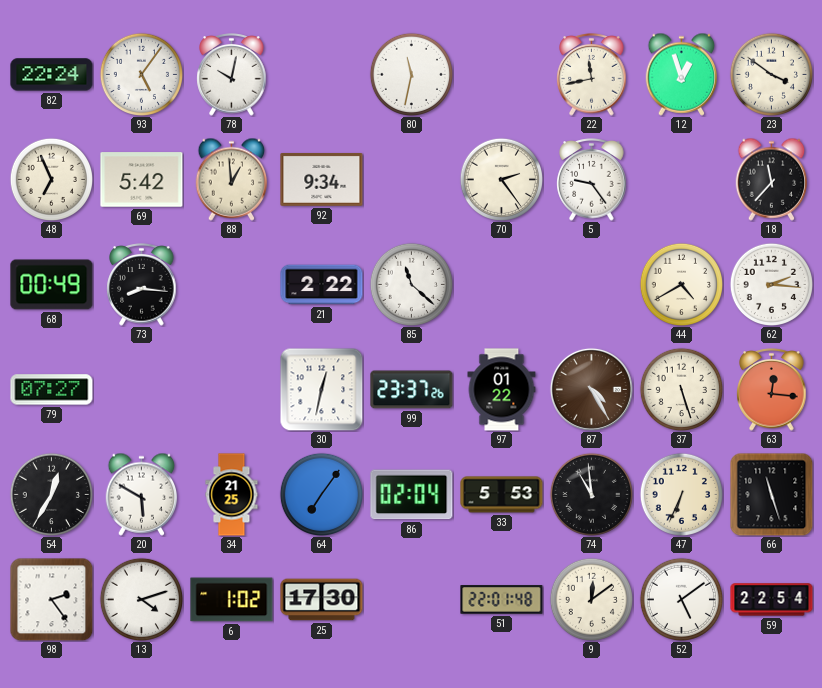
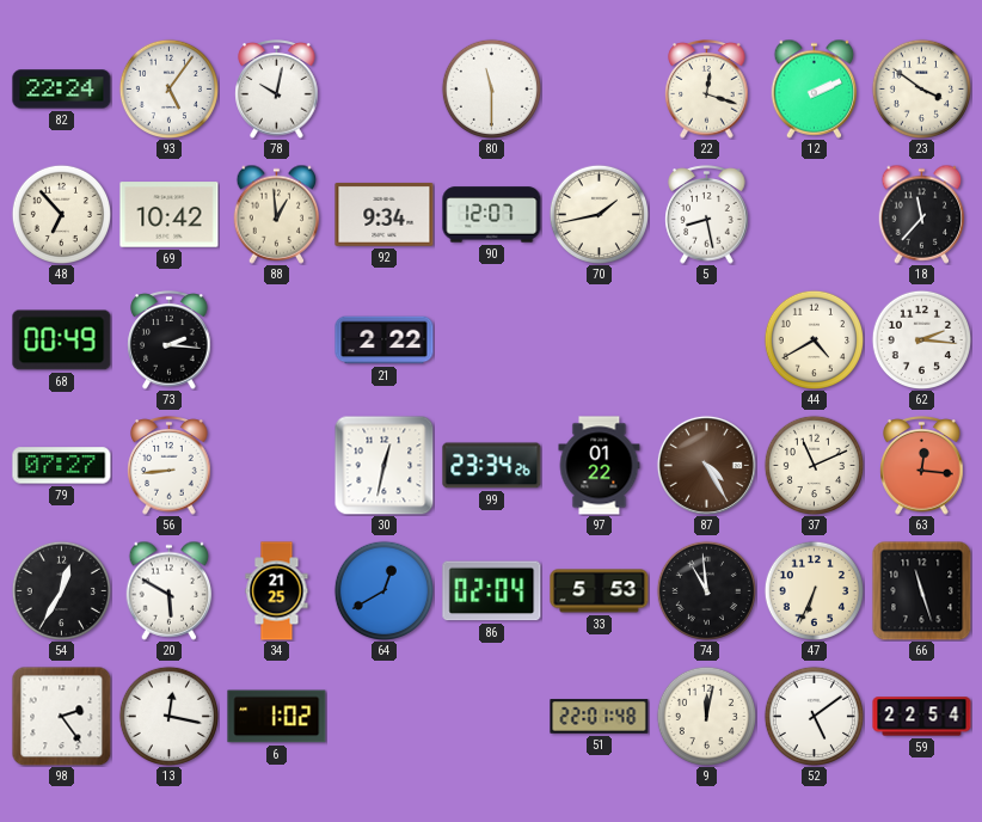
80: 11:32 -> 11:30
22: 11:43 -> 12:18
12: 12:57 -> 2:11
48: 6:56 -> 6:53
69: 5:42 -> 10:42
90: none -> 12:07
70: 2:24 -> 1:43
5: 9:24 -> 8:28
73: 8:16 -> 2:16
85: 11:22 -> none
56: none -> 8:44
99: 23:37 -> 23:34
37: 5:27 -> 11:11
64: 7:06 -> 12:40
13: 4:12 -> 12:17
25: 17:30 -> none
9: 12:09 -> 12:02
